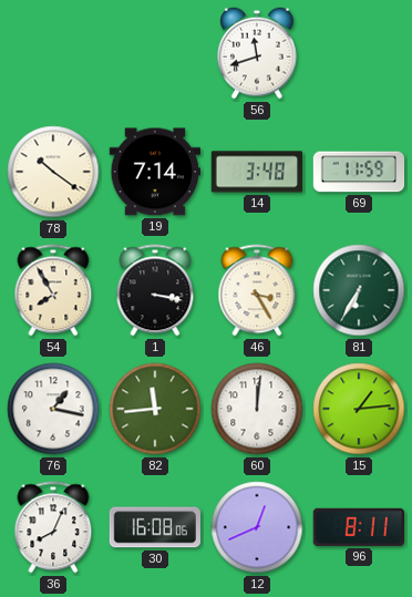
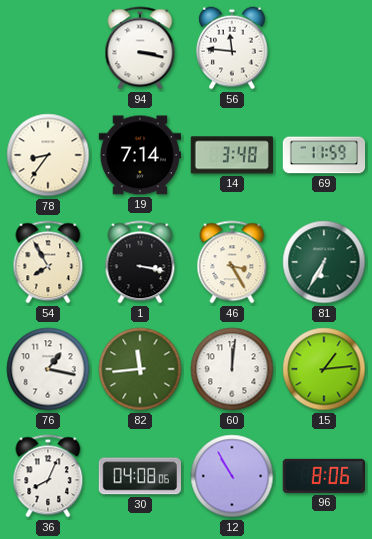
94: none -> 3:17
56: 11:42 -> 11:46
78: 10:21 -> 8:36
30: 16:08 -> 04:08
12: 12:41 -> 10:55
96: 8:11 -> 8:06
